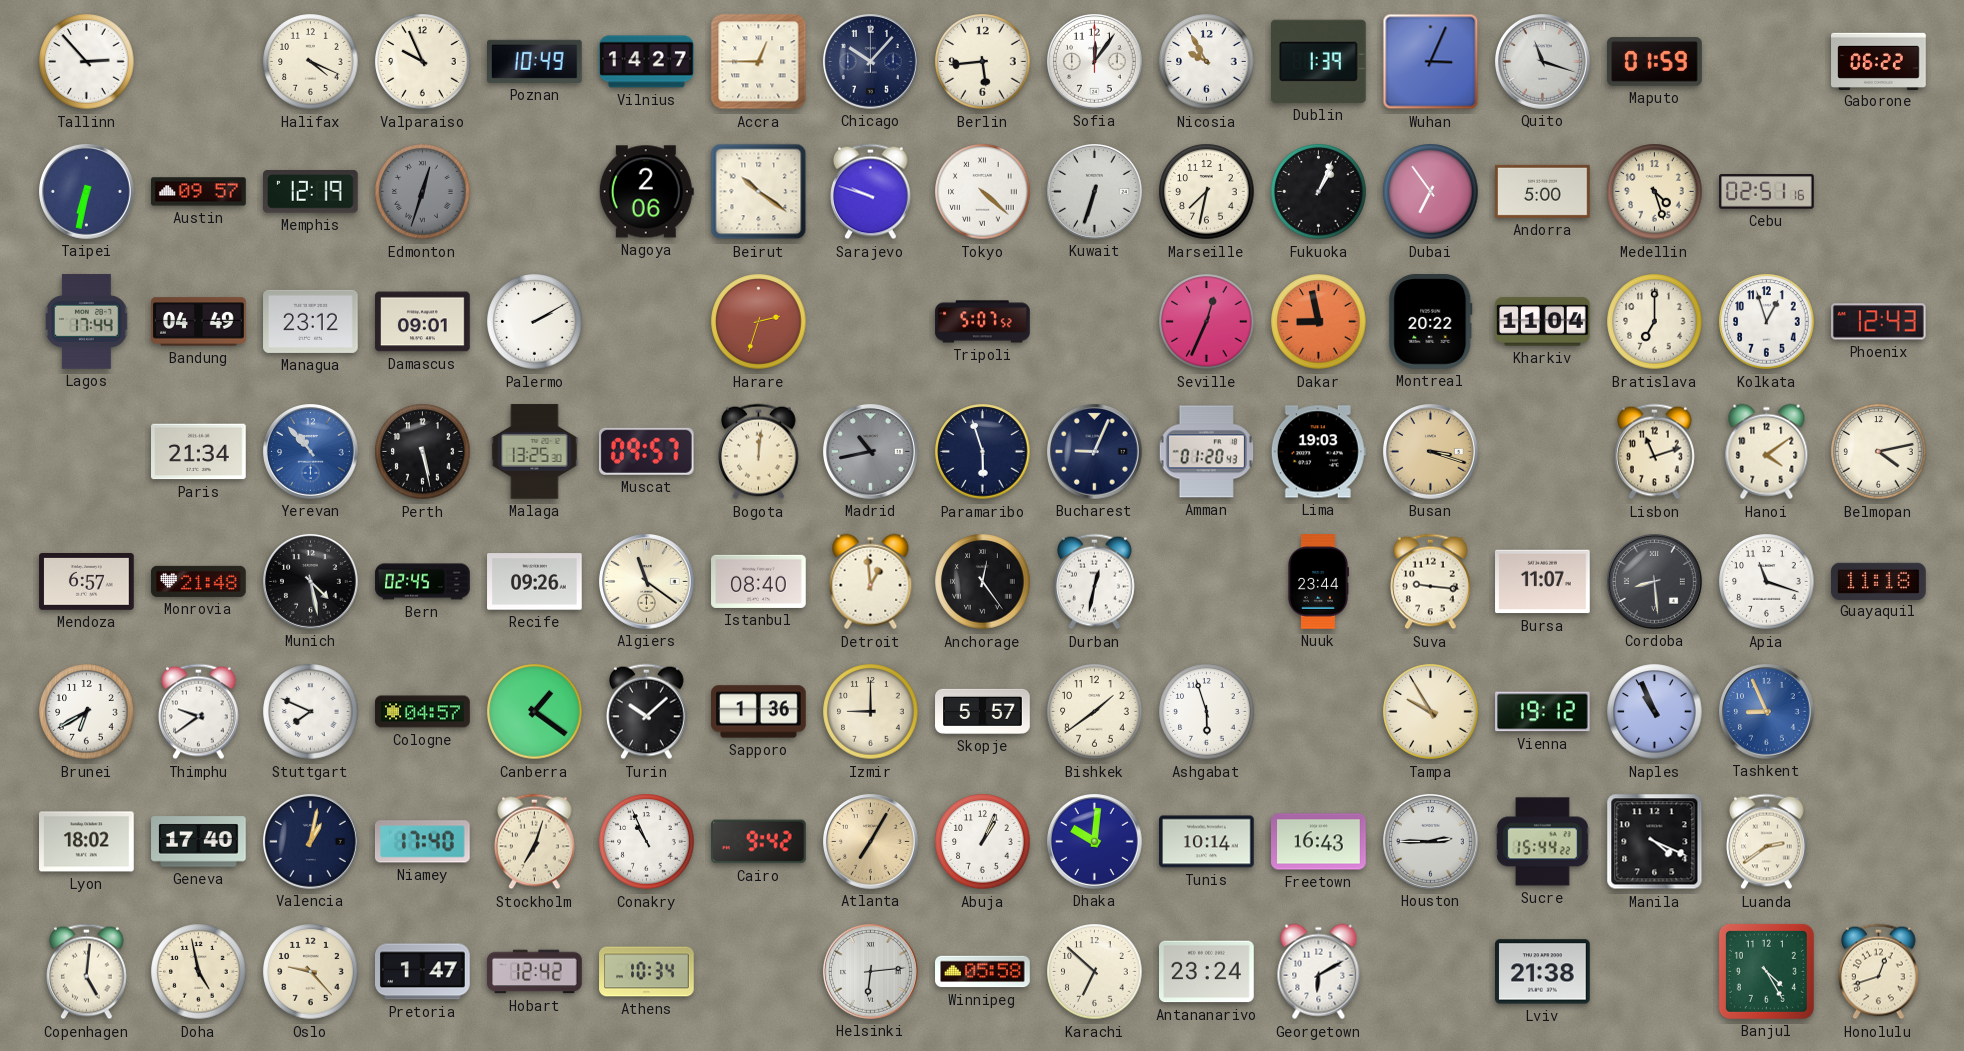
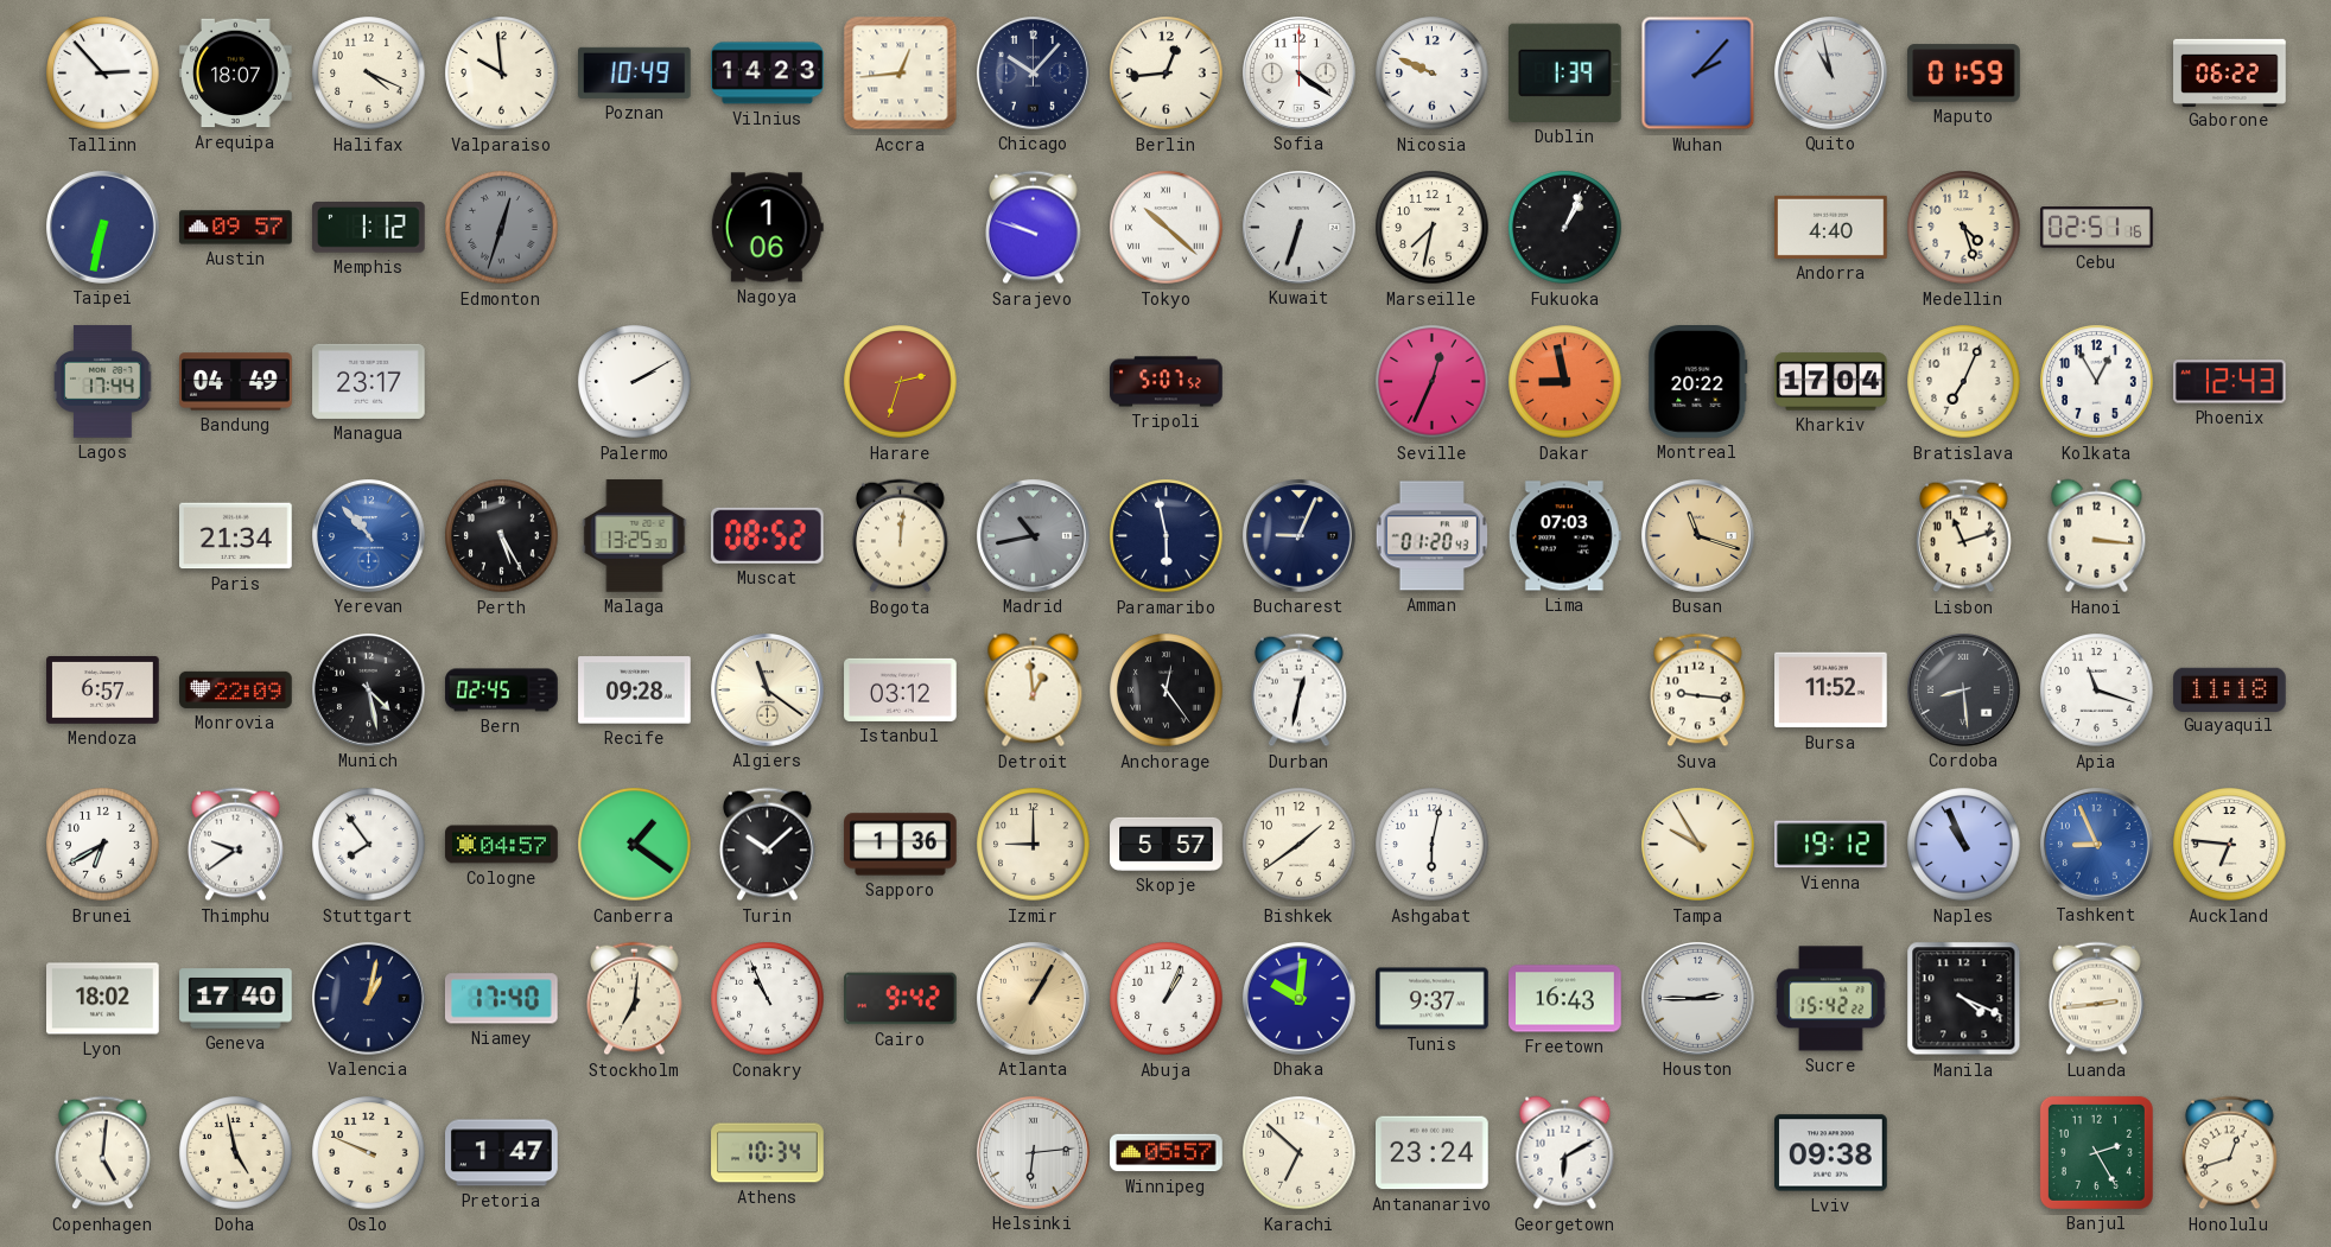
Arequipa: none -> 18:07
Valparaiso: 9:56 -> 9:59
Vilnius: 14:27 -> 14:23
Accra: 12:45 -> 12:44
Berlin: 5:44 -> 12:44
Sofia: 12:06 -> 4:21
Nicosia: 9:55 -> 9:49
Wuhan: 3:04 -> 2:07
Quito: 11:18 -> 10:58
Memphis: 12:19 -> 1:12
Nagoya: 2:06 -> 1:06
Beirut: 10:21 -> none
Tokyo: 4:22 -> 10:22
Dubai: 6:54 -> none
Andorra: 5:00 -> 4:40
Managua: 23:12 -> 23:17
Damascus: 09:01 -> none
Kharkiv: 11:04 -> 17:04
Bratislava: 7:00 -> 7:04
Kolkata: 12:57 -> 12:55
Perth: 5:28 -> 5:25
Muscat: 09:57 -> 08:52
Paramaribo: 5:57 -> 5:58
Lima: 19:03 -> 07:03
Busan: 3:18 -> 11:18
Hanoi: 4:09 -> 3:16
Belmopan: 4:13 -> none
Monrovia: 21:48 -> 22:09
Recife: 09:26 -> 09:28
Istanbul: 08:40 -> 03:12
Nuuk: 23:44 -> none
Bursa: 11:07 -> 11:52
Stuttgart: 7:49 -> 7:54
Ashgabat: 5:57 -> 6:02
Auckland: none -> 6:46
Stockholm: 7:03 -> 7:01
Atlanta: 7:05 -> 1:05
Tunis: 10:14 -> 9:37
Sucre: 15:44 -> 15:42
Luanda: 2:39 -> 2:44
Oslo: 9:23 -> 9:49
Hobart: 12:42 -> none
Winnipeg: 05:58 -> 05:57
Lviv: 21:38 -> 09:38
Banjul: 4:25 -> 2:25
